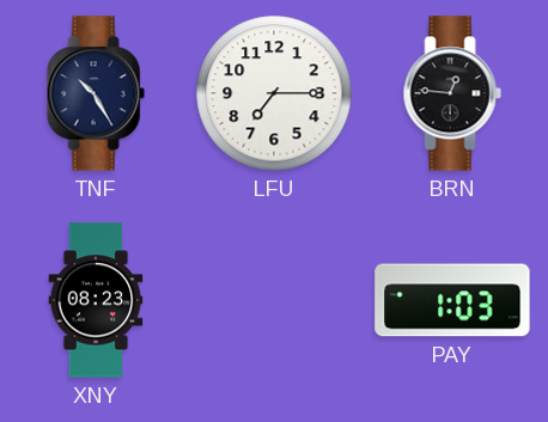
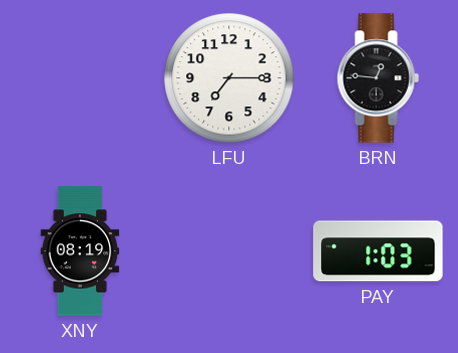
TNF: 10:25 -> none
XNY: 08:23 -> 08:19
